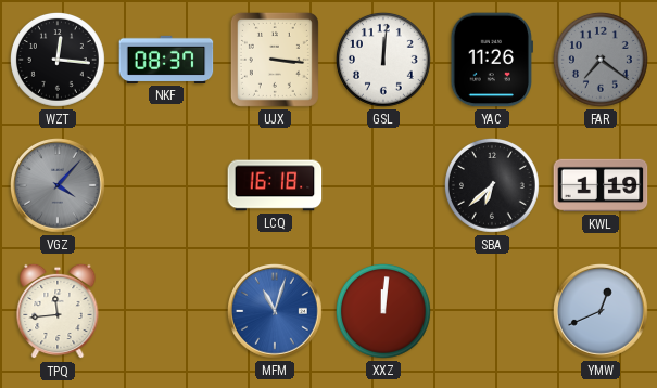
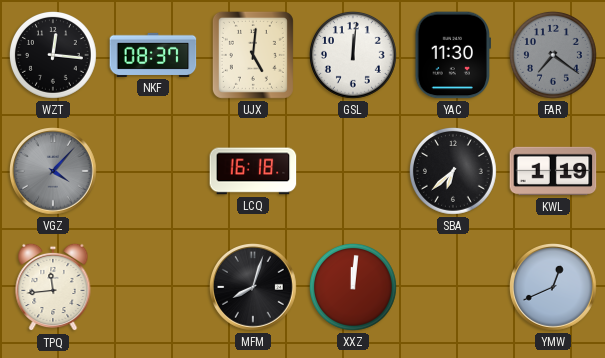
UJX: 3:16 -> 5:01
YAC: 11:26 -> 11:30
MFM: 11:03 -> 8:03
MFM dial: blue -> black
